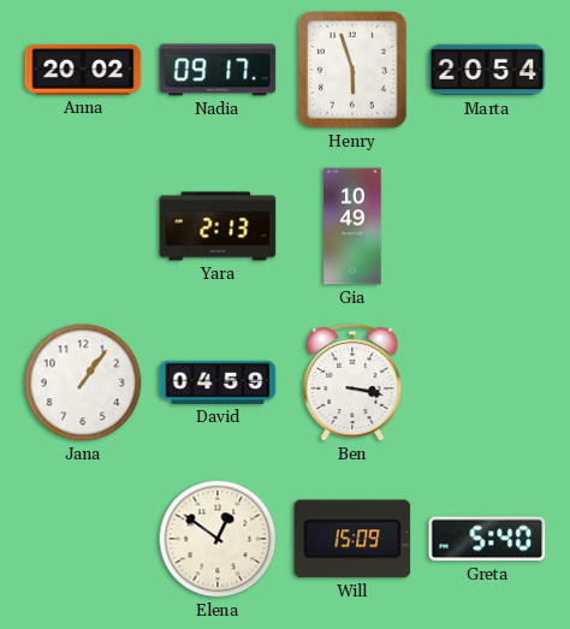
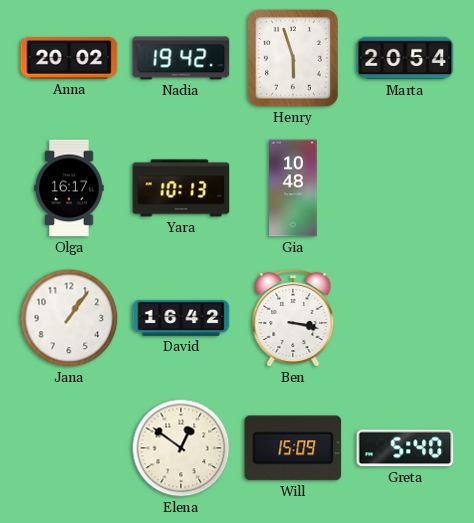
Nadia: 09:17 -> 19:42
Olga: none -> 16:17
Yara: 2:13 -> 10:13
Gia: 10:49 -> 10:48
David: 04:59 -> 16:42
